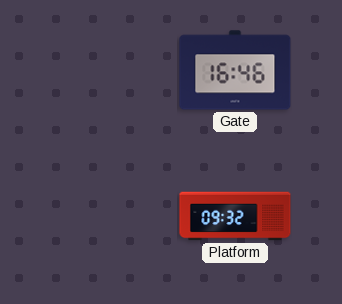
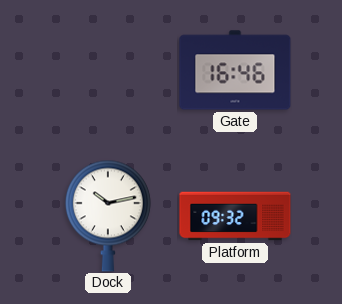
Dock: none -> 10:13
